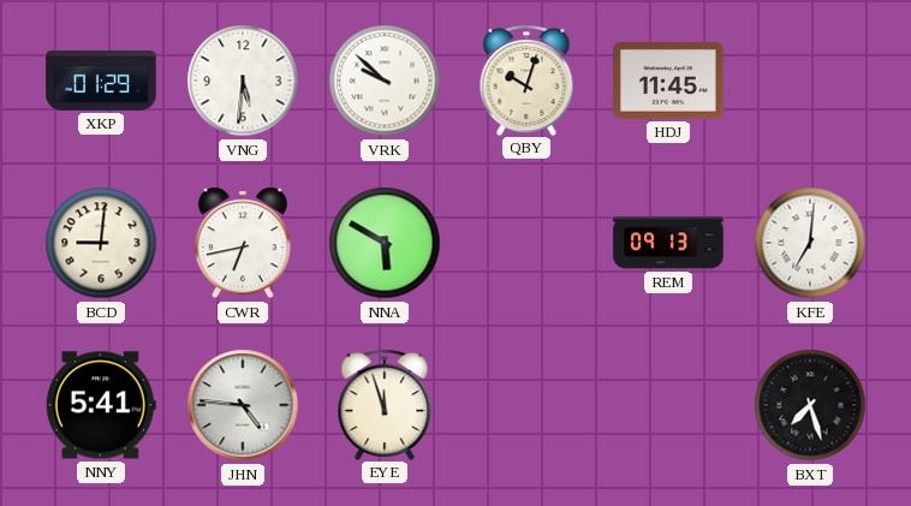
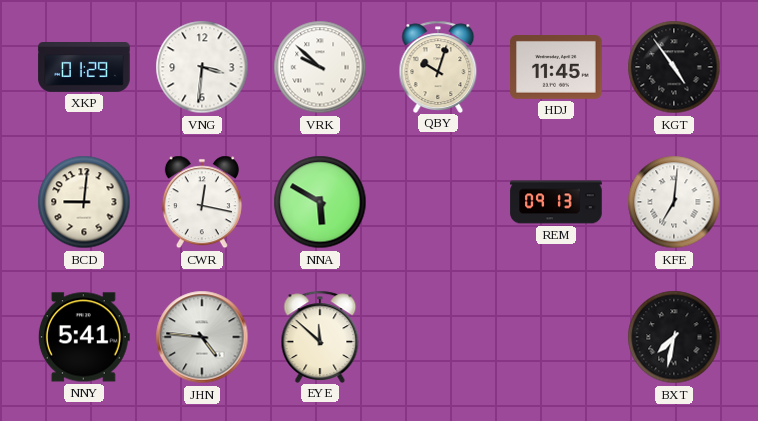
VNG: 5:31 -> 3:31
KGT: none -> 4:54
CWR: 6:43 -> 12:17
EYE: 11:57 -> 11:52
BXT: 7:27 -> 7:32
